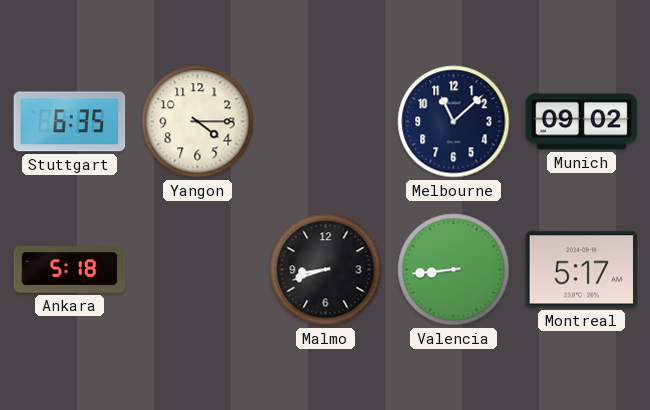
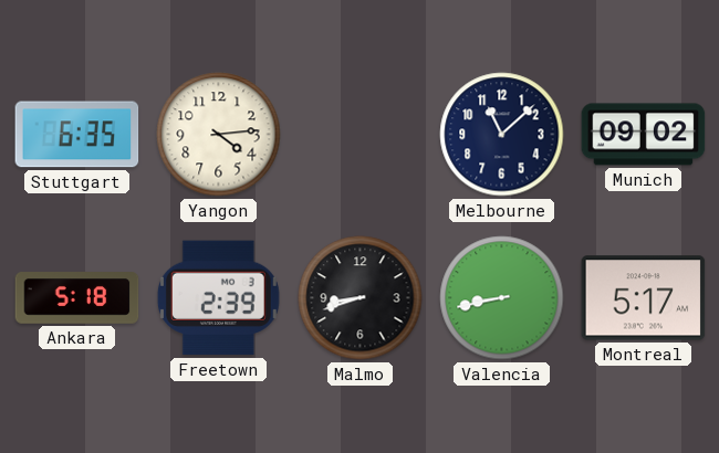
Yangon: 4:15 -> 4:14
Freetown: none -> 2:39
Valencia: 8:44 -> 8:43
